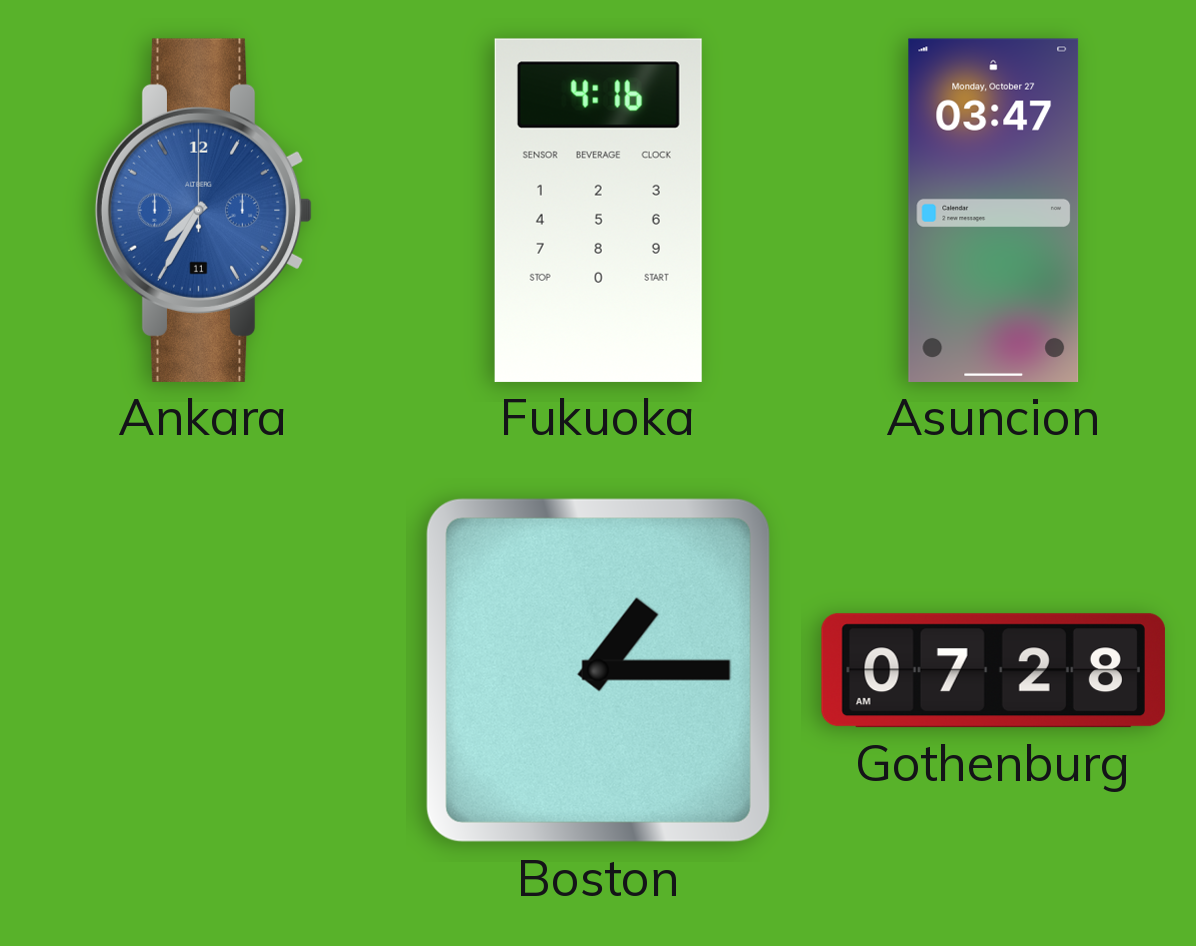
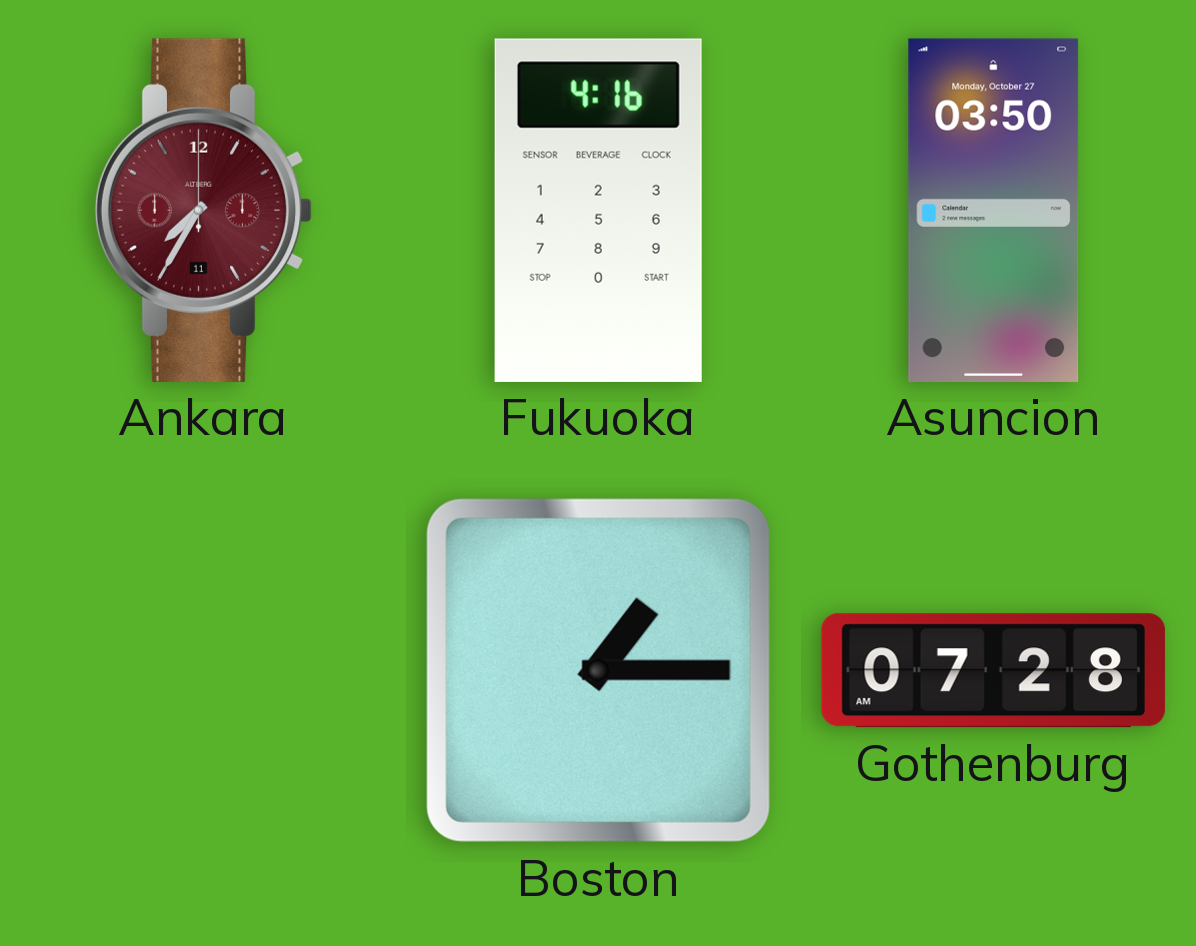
Ankara dial: blue -> burgundy
Asuncion: 03:47 -> 03:50
